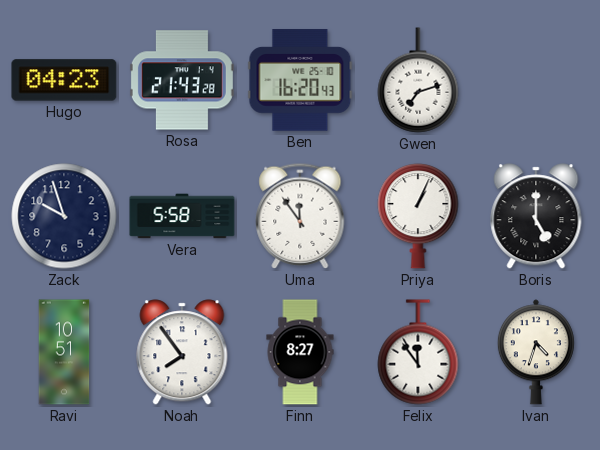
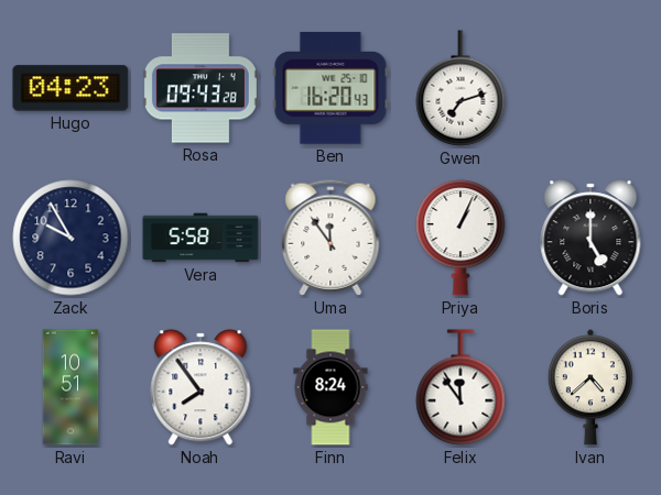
Rosa: 21:43 -> 09:43
Zack: 9:57 -> 9:55
Finn: 8:27 -> 8:24
Ivan: 4:33 -> 4:38
